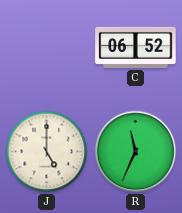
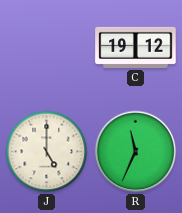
C: 06:52 -> 19:12
